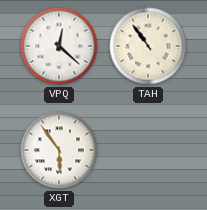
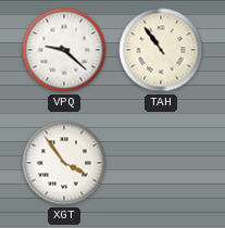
VPQ: 12:22 -> 9:22
XGT: 5:54 -> 3:54
